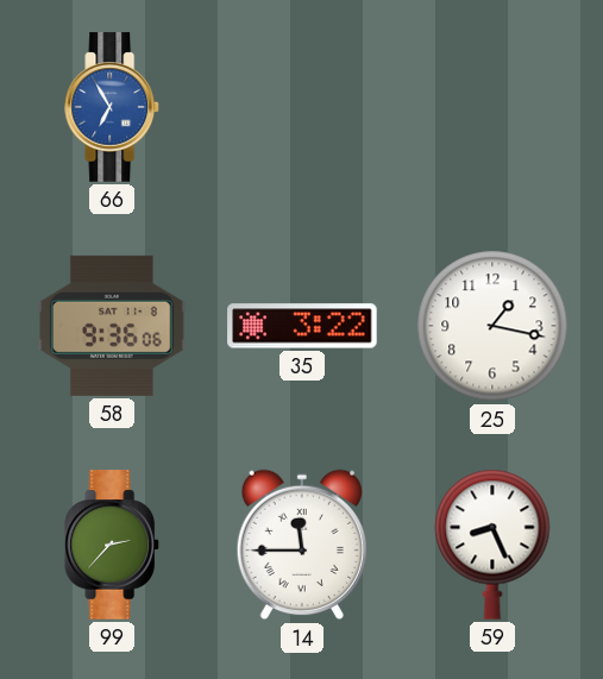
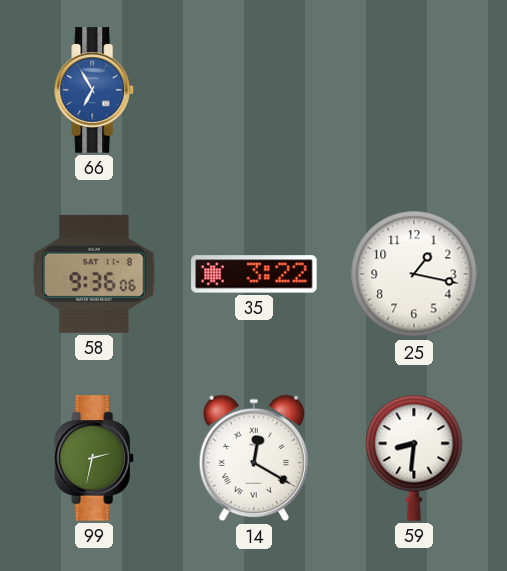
99: 2:37 -> 2:32
14: 11:45 -> 12:20
59: 8:26 -> 8:31
